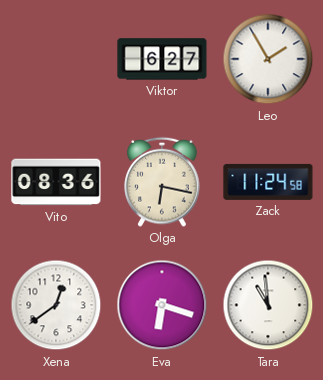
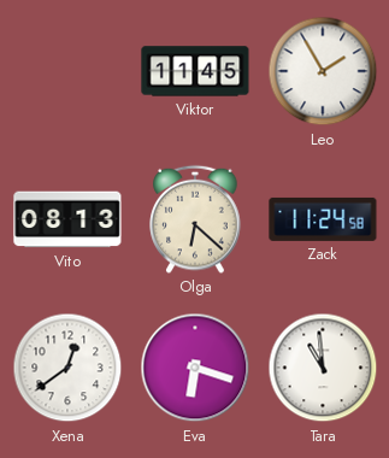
Viktor: 6:27 -> 11:45
Vito: 08:36 -> 08:13
Olga: 6:17 -> 6:22
